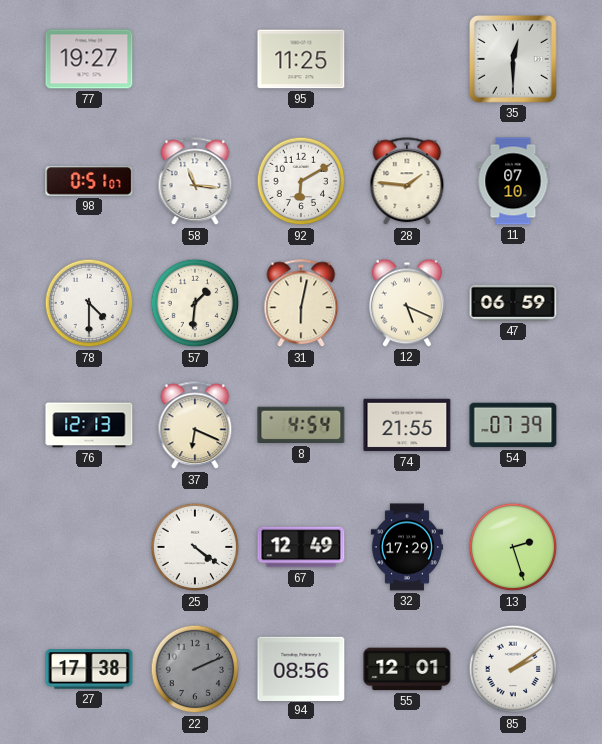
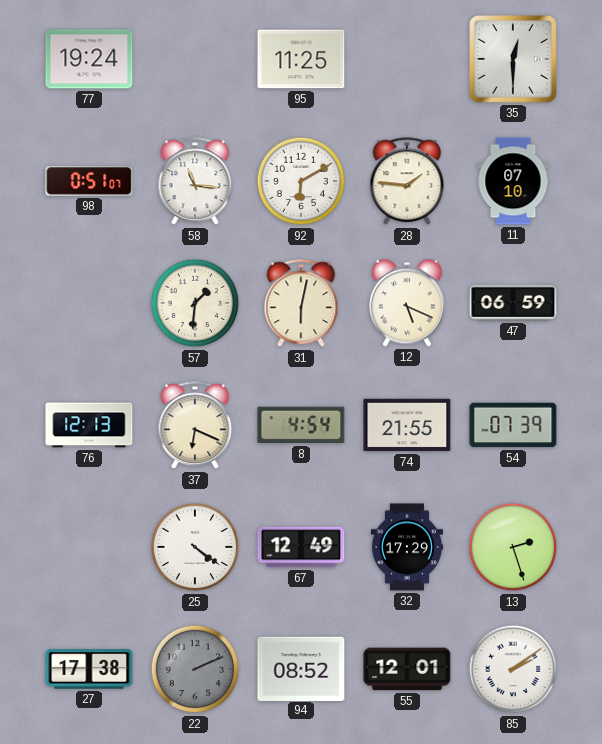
77: 19:27 -> 19:24
78: 4:30 -> none
94: 08:56 -> 08:52
